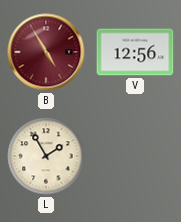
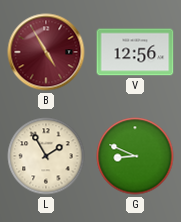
G: none -> 8:49
